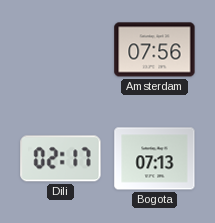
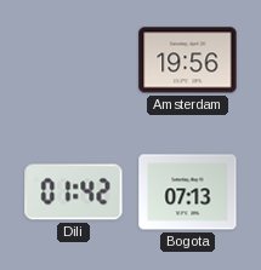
Amsterdam: 07:56 -> 19:56
Dili: 02:17 -> 01:42
